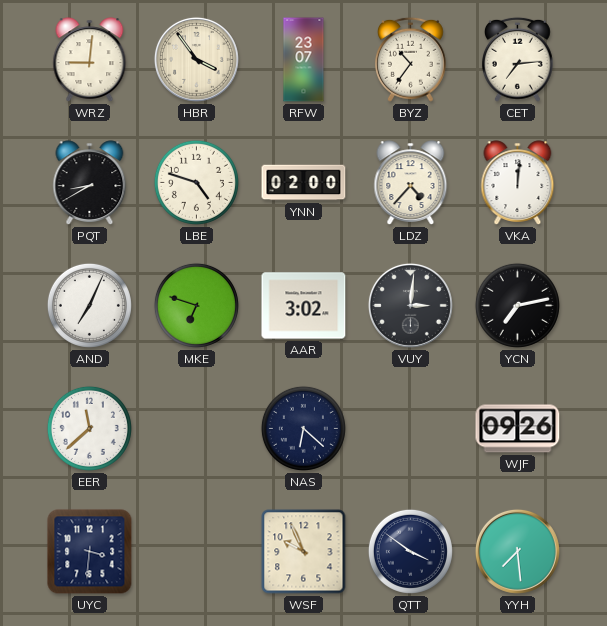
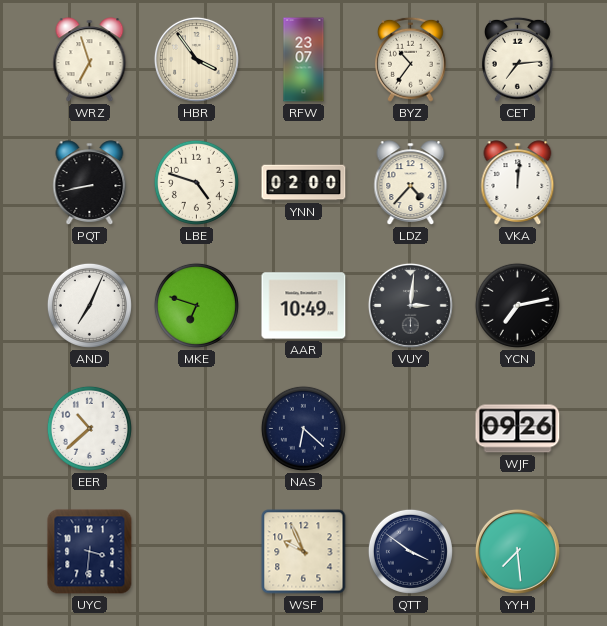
WRZ: 9:01 -> 6:57
PQT: 8:40 -> 8:43
AAR: 3:02 -> 10:49
EER: 11:38 -> 10:38
